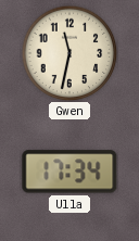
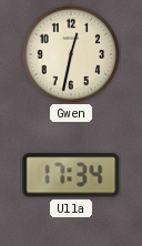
Gwen: 11:32 -> 12:32
